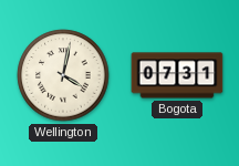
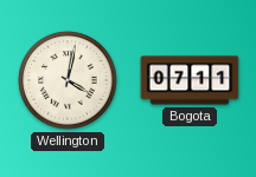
Bogota: 07:31 -> 07:11
